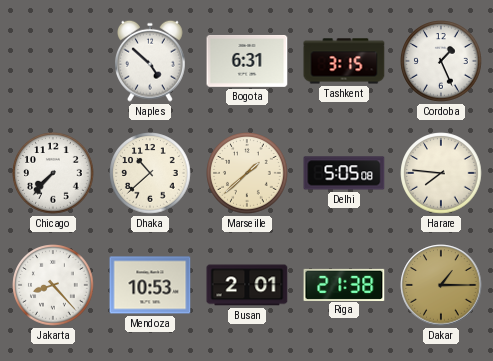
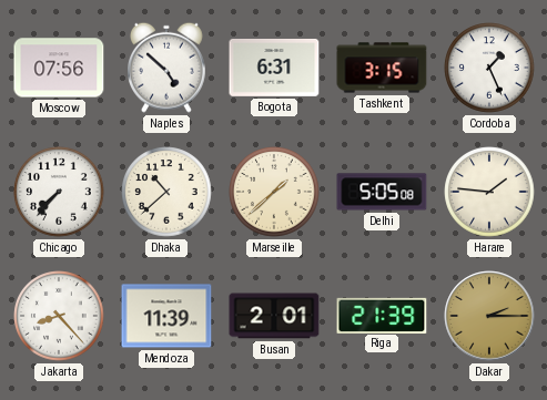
Moscow: none -> 07:56
Harare: 7:46 -> 1:46
Mendoza: 10:53 -> 11:39
Riga: 21:38 -> 21:39
Dakar: 1:15 -> 2:15
